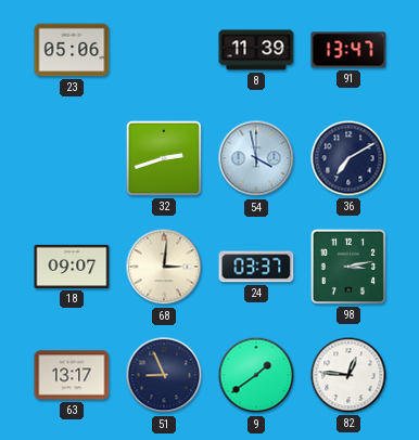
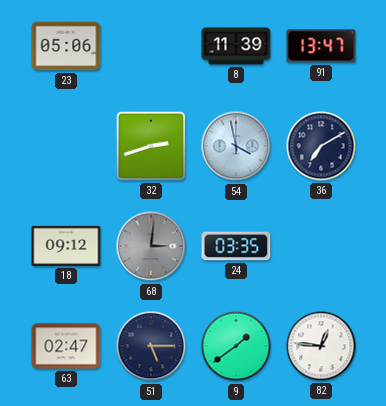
18: 09:07 -> 09:12
68 dial: cream -> grey
24: 03:37 -> 03:35
98: 3:13 -> none
63: 13:17 -> 02:47
51: 8:56 -> 5:15
